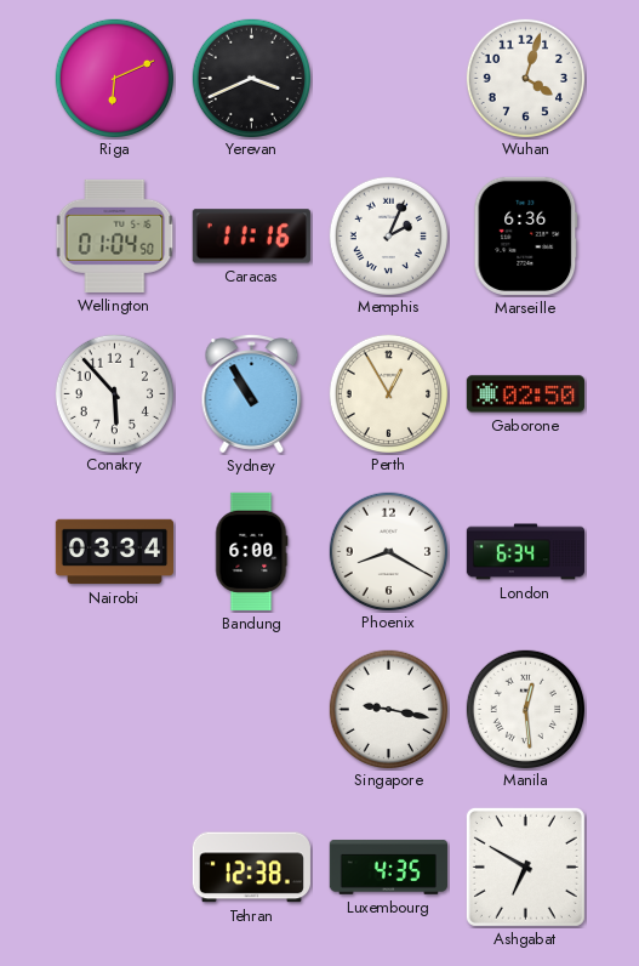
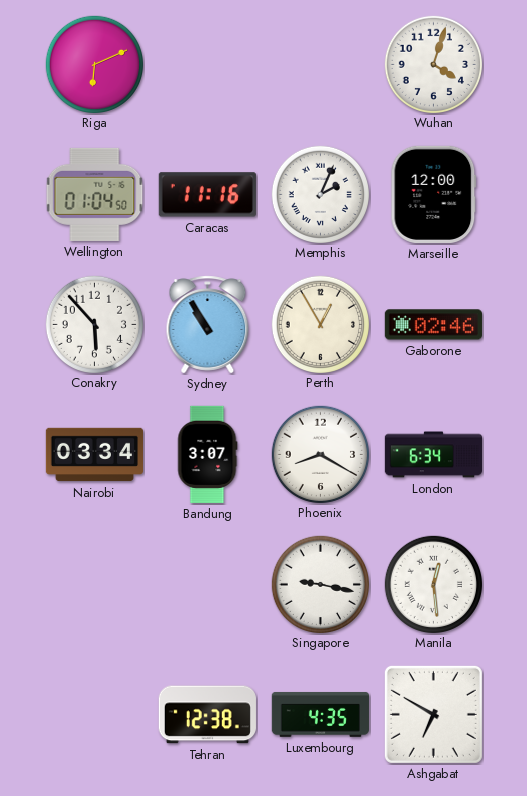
Yerevan: 3:41 -> none
Marseille: 6:36 -> 12:00
Gaborone: 02:50 -> 02:46
Bandung: 6:00 -> 3:07
